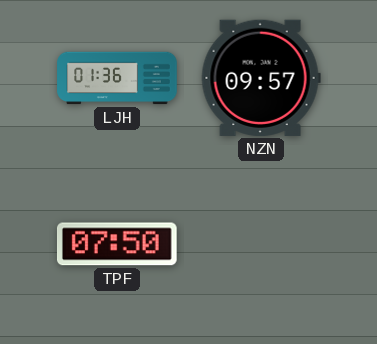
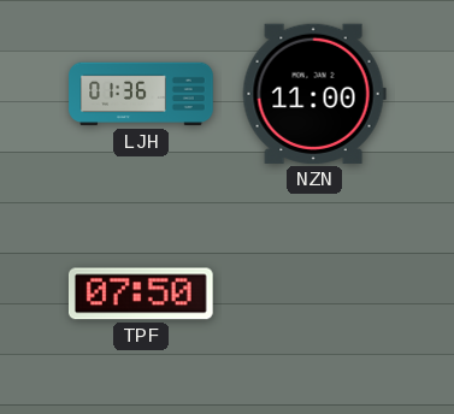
NZN: 09:57 -> 11:00
